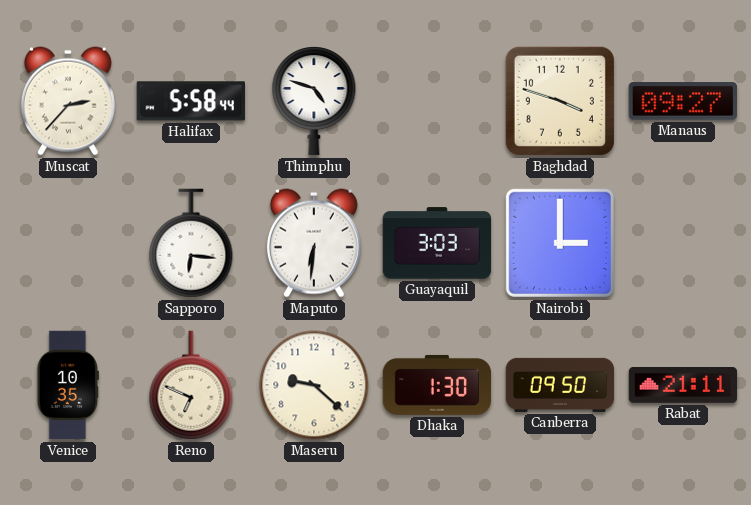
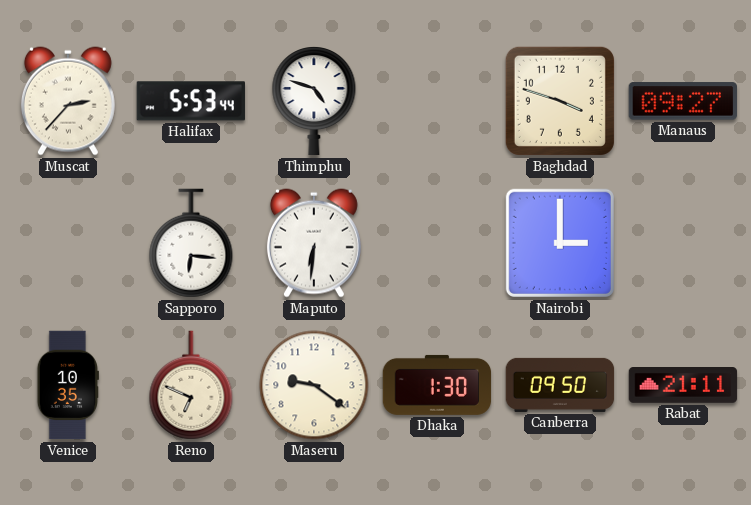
Halifax: 5:58 -> 5:53
Guayaquil: 3:03 -> none
Maseru: 9:22 -> 9:21
